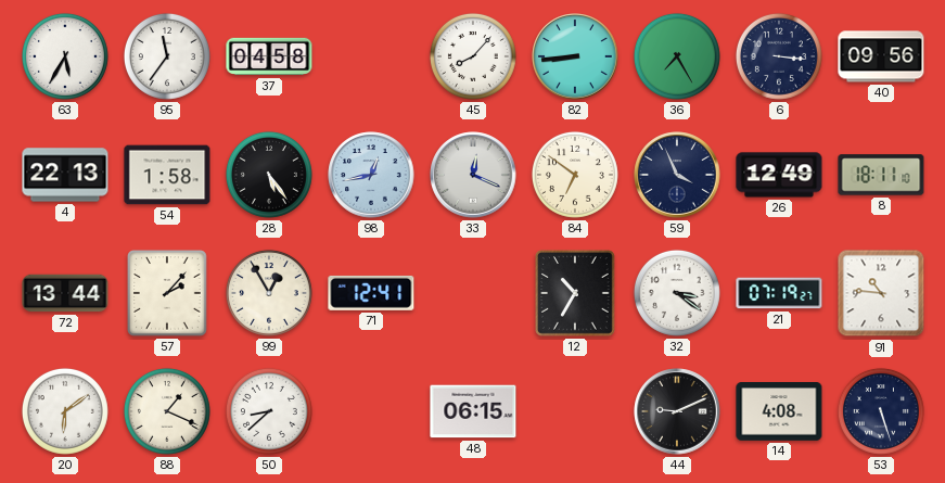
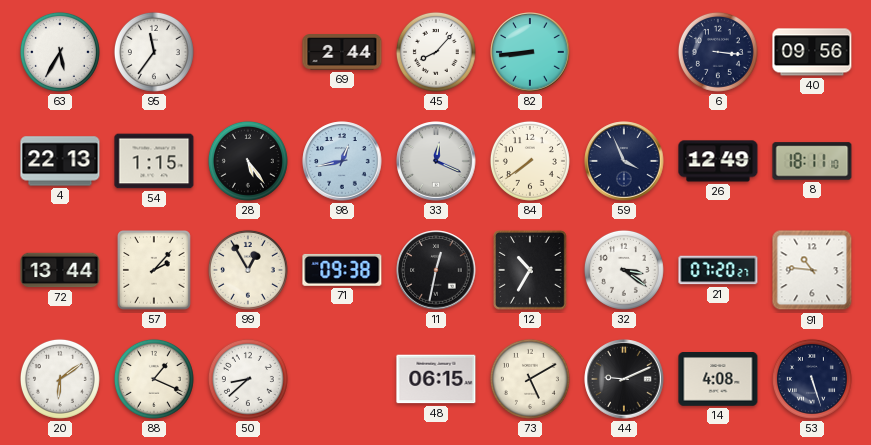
37: 04:58 -> none
69: none -> 2:44
36: 7:25 -> none
54: 1:58 -> 1:15
84: 6:51 -> 7:39
71: 12:41 -> 09:38
11: none -> 12:32
21: 07:19 -> 07:20
73: none -> 5:10
